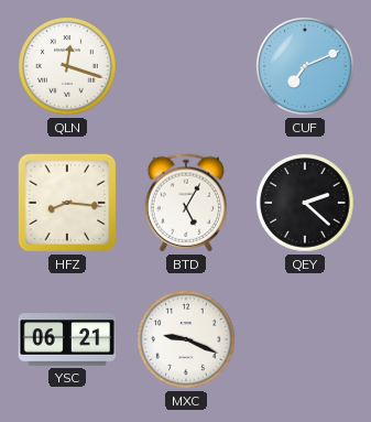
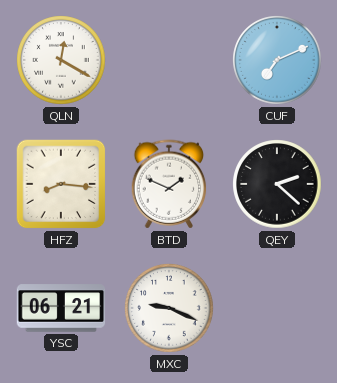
QLN: 12:18 -> 12:20
BTD: 5:05 -> 1:49
